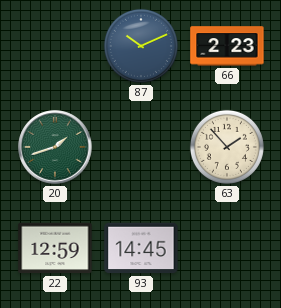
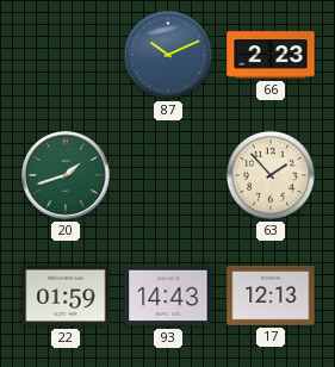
22: 12:59 -> 01:59
93: 14:45 -> 14:43
17: none -> 12:13
